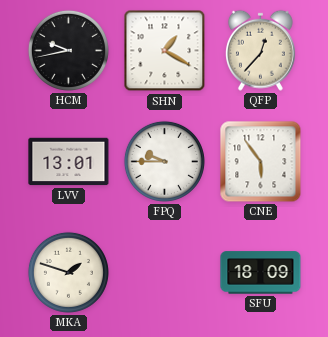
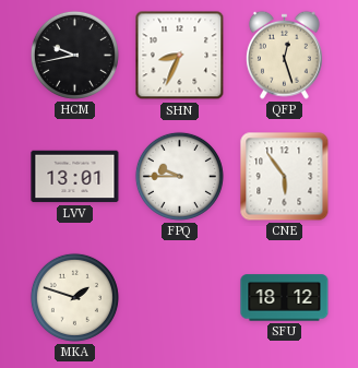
SHN: 1:20 -> 8:34
QFP: 12:37 -> 12:27
SFU: 18:09 -> 18:12
